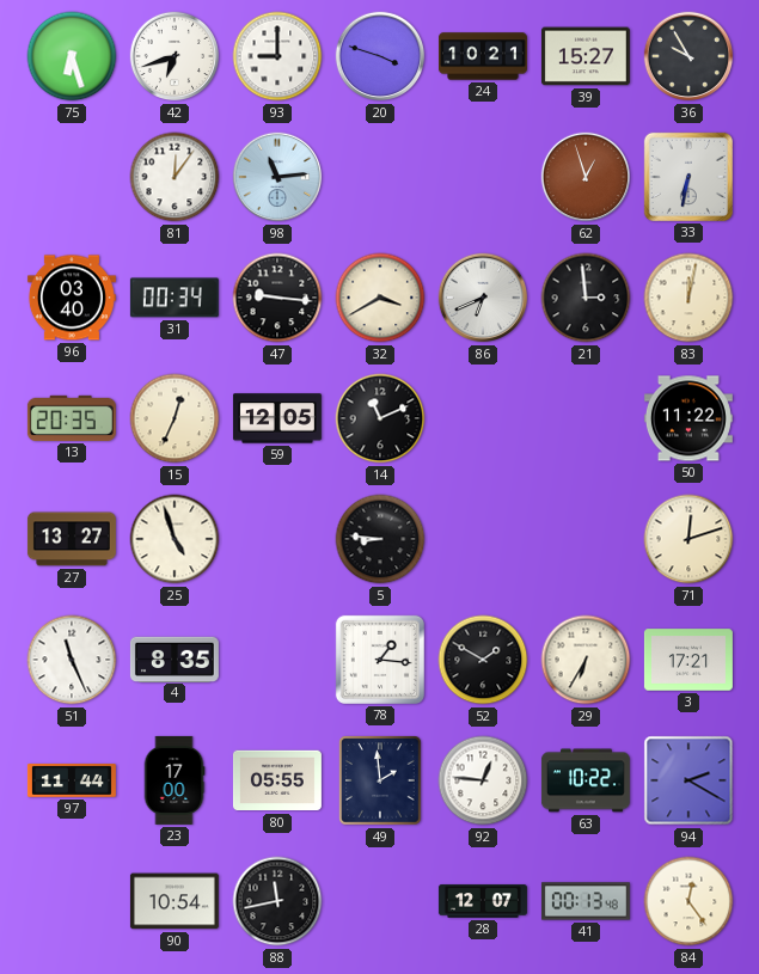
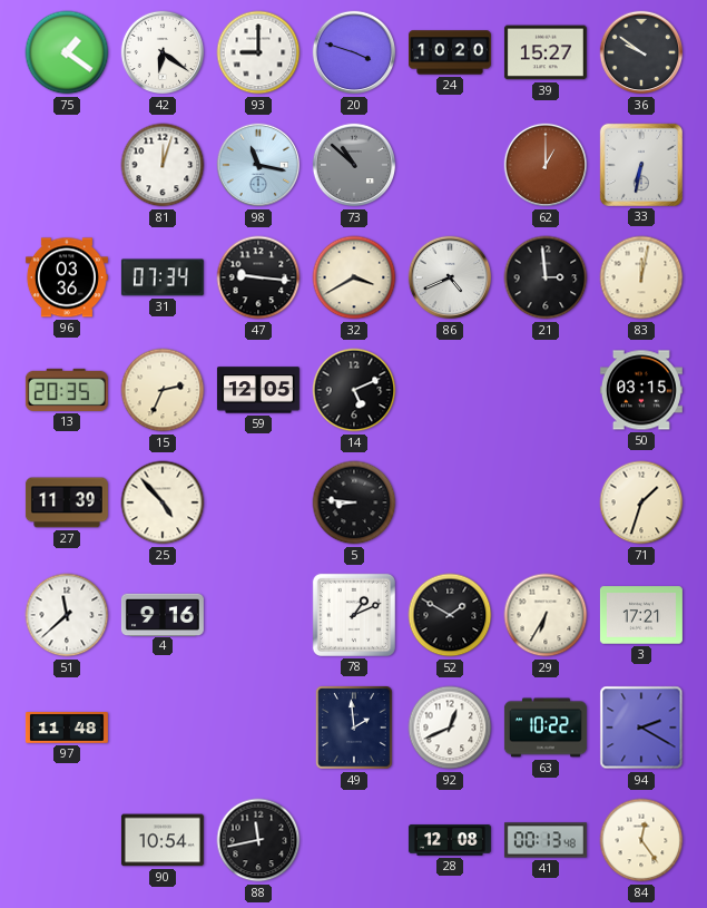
75: 6:27 -> 1:21
42: 6:42 -> 6:21
24: 10:21 -> 10:20
36: 9:55 -> 9:51
81: 12:06 -> 12:03
98: 11:14 -> 11:17
73: none -> 10:52
62: 12:57 -> 1:00
96: 03:40 -> 03:36
31: 00:34 -> 07:34
86: 6:41 -> 4:41
15: 12:34 -> 2:34
14: 11:11 -> 5:11
50: 11:22 -> 03:15
27: 13:27 -> 11:39
25: 4:57 -> 4:53
71: 12:12 -> 1:33
51: 11:26 -> 11:38
4: 8:35 -> 9:16
78: 1:16 -> 1:11
97: 11:44 -> 11:48
23: 17:00 -> none
80: 05:55 -> none
92: 12:46 -> 12:41
28: 12:07 -> 12:08
